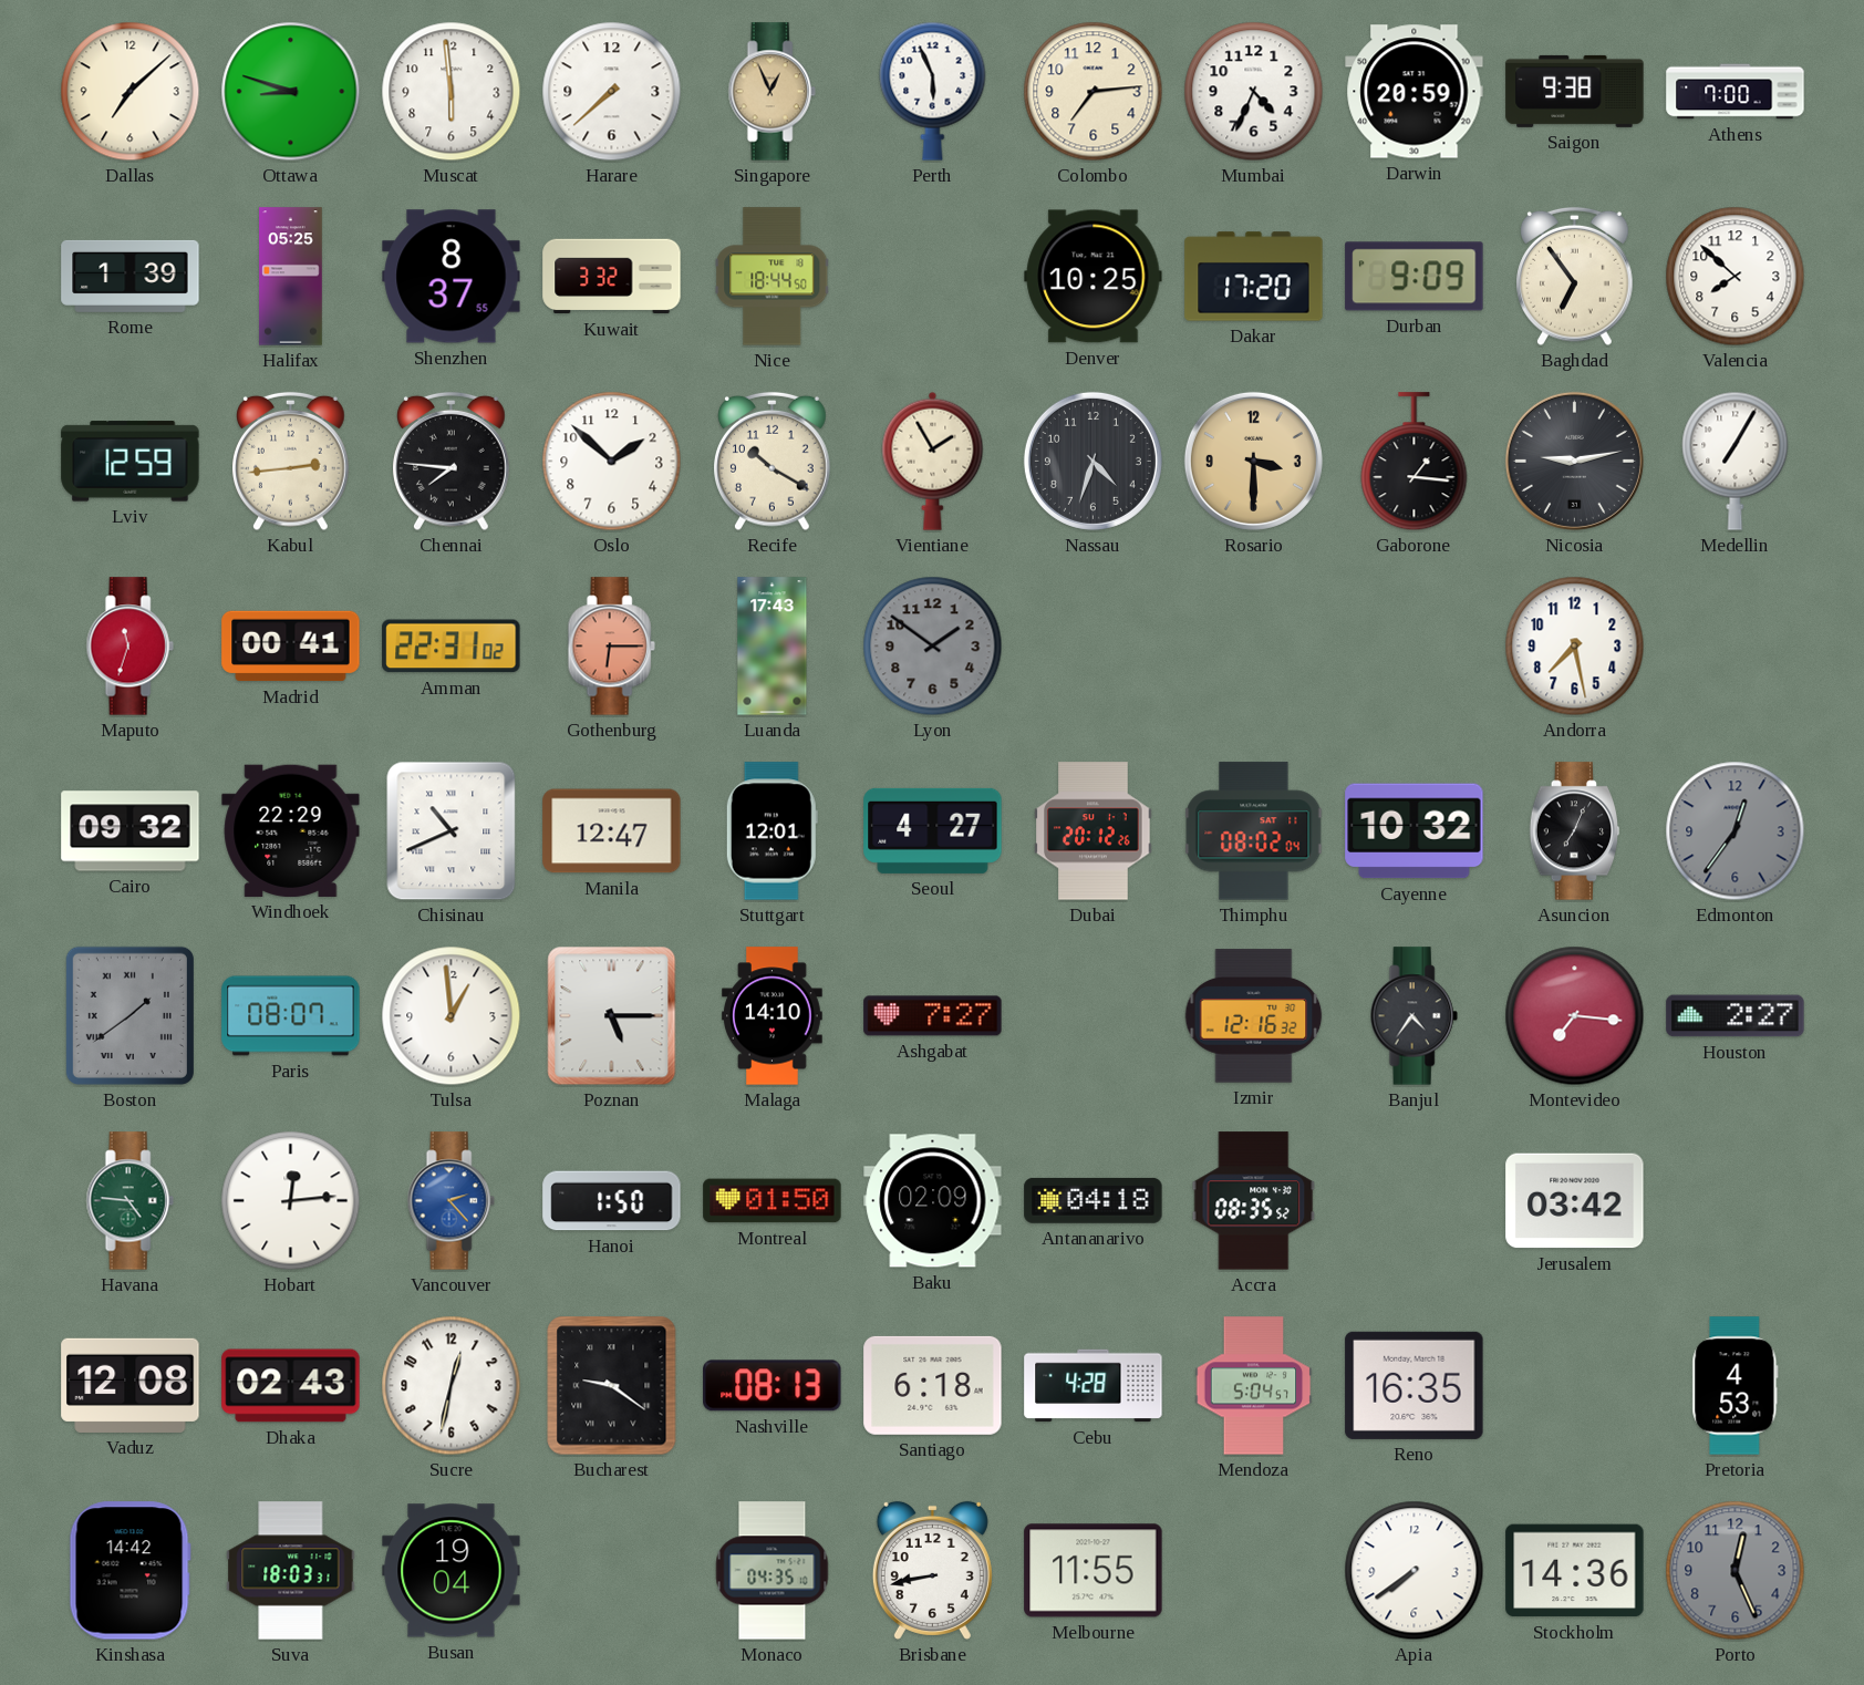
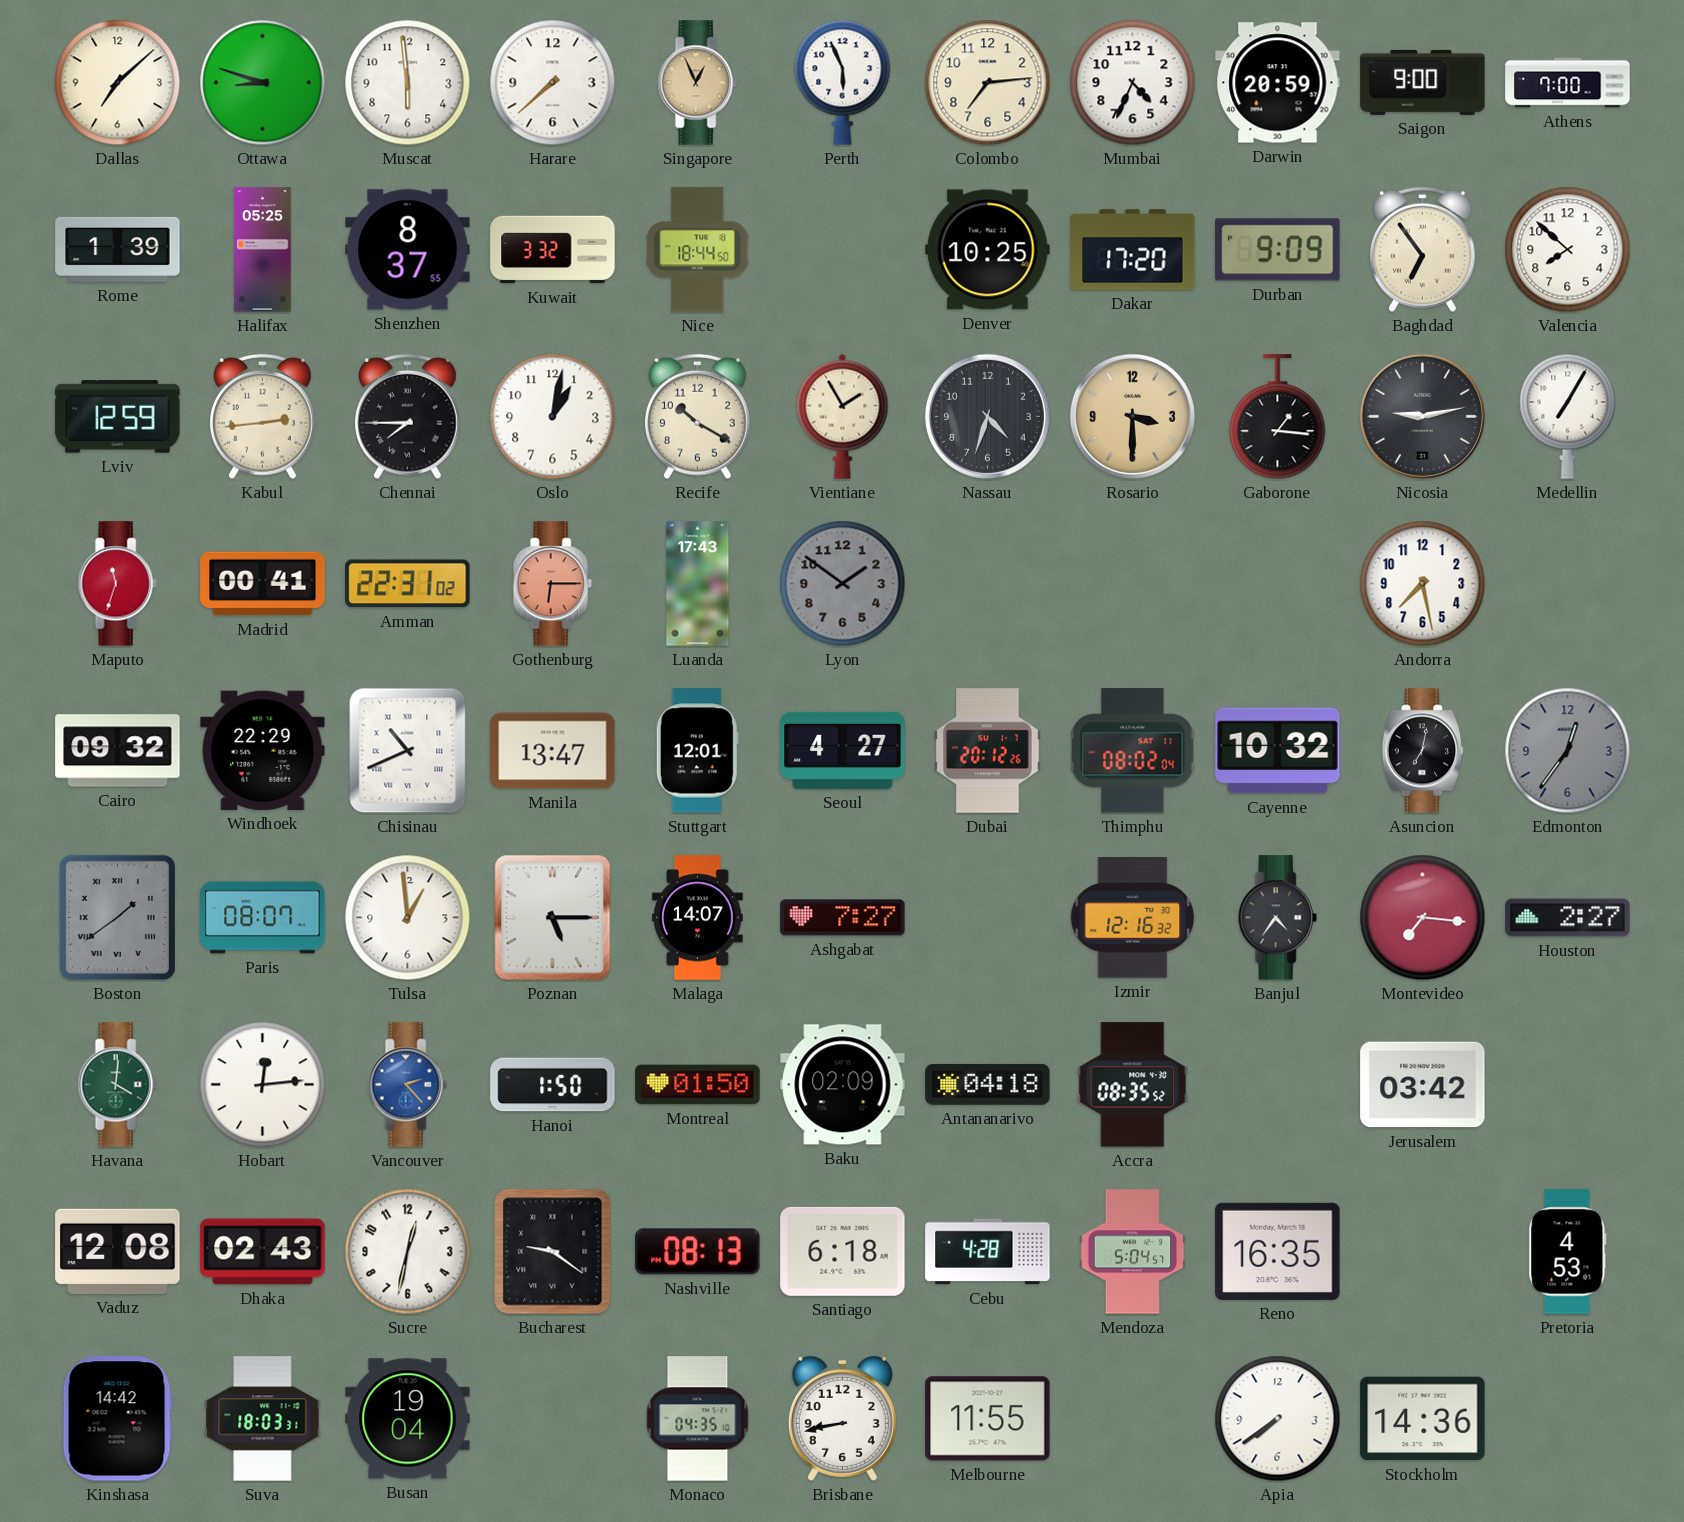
Saigon: 9:38 -> 9:00
Chennai: 7:46 -> 7:45
Oslo: 1:52 -> 1:02
Manila: 12:47 -> 13:47
Asuncion: 7:04 -> 7:02
Malaga: 14:10 -> 14:07
Havana: 4:46 -> 4:01
Porto: 12:26 -> none
